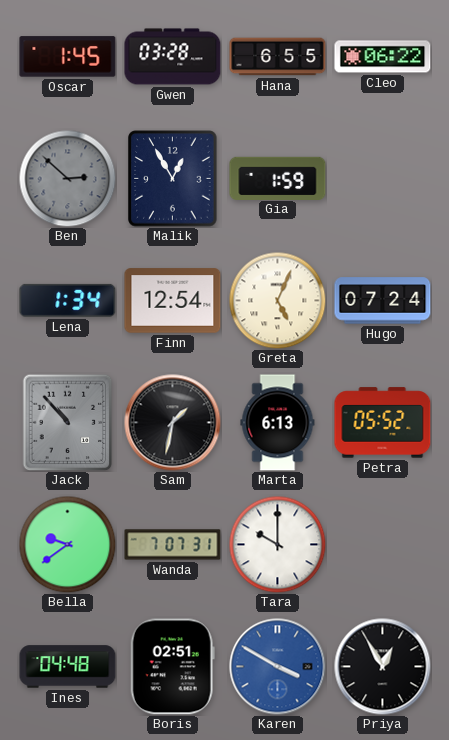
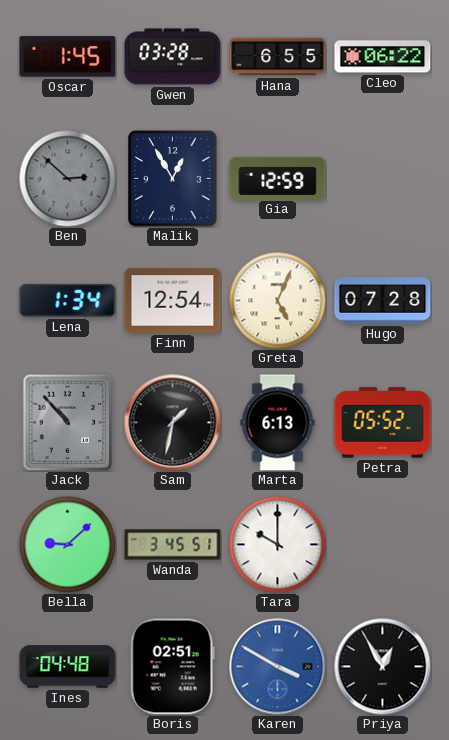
Gia: 1:59 -> 12:59
Hugo: 07:24 -> 07:28
Bella: 9:39 -> 9:08
Wanda: 7:07 -> 3:45
